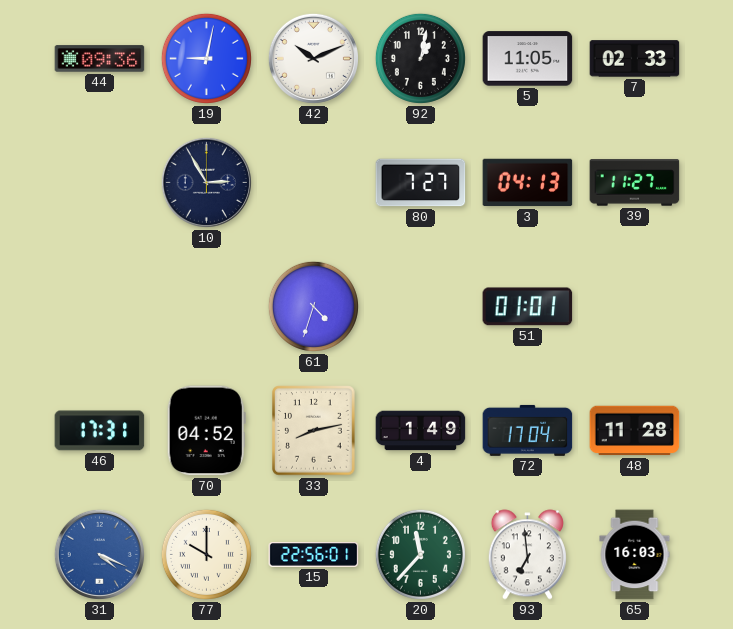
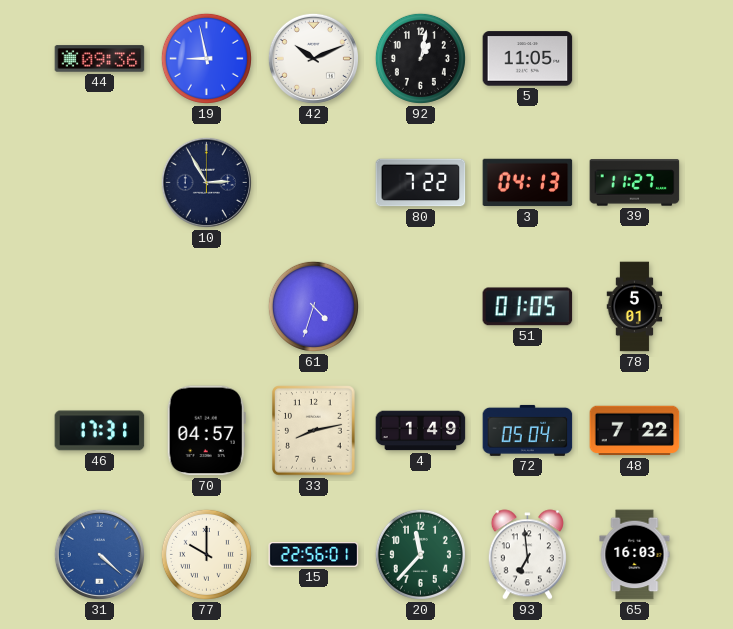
19: 9:02 -> 8:58
7: 02:33 -> none
80: 7:27 -> 7:22
51: 01:01 -> 01:05
78: none -> 5:01
70: 04:52 -> 04:57
72: 17:04 -> 05:04
48: 11:28 -> 7:22
31: 4:19 -> 4:22
